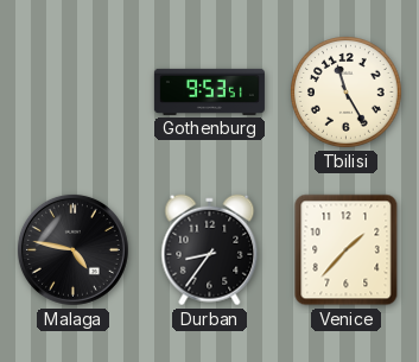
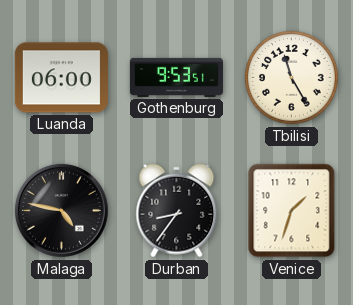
Luanda: none -> 06:00
Venice: 1:37 -> 1:33
